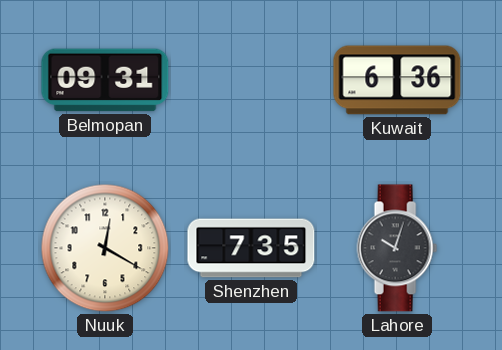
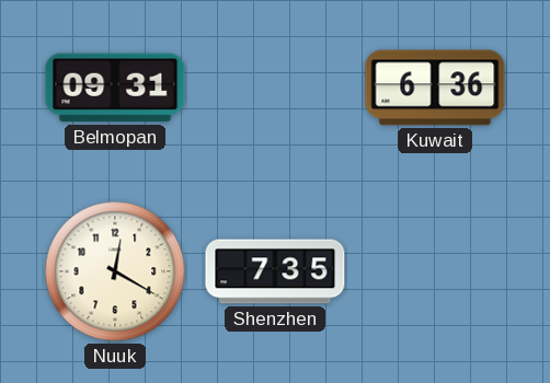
Lahore: 10:03 -> none
